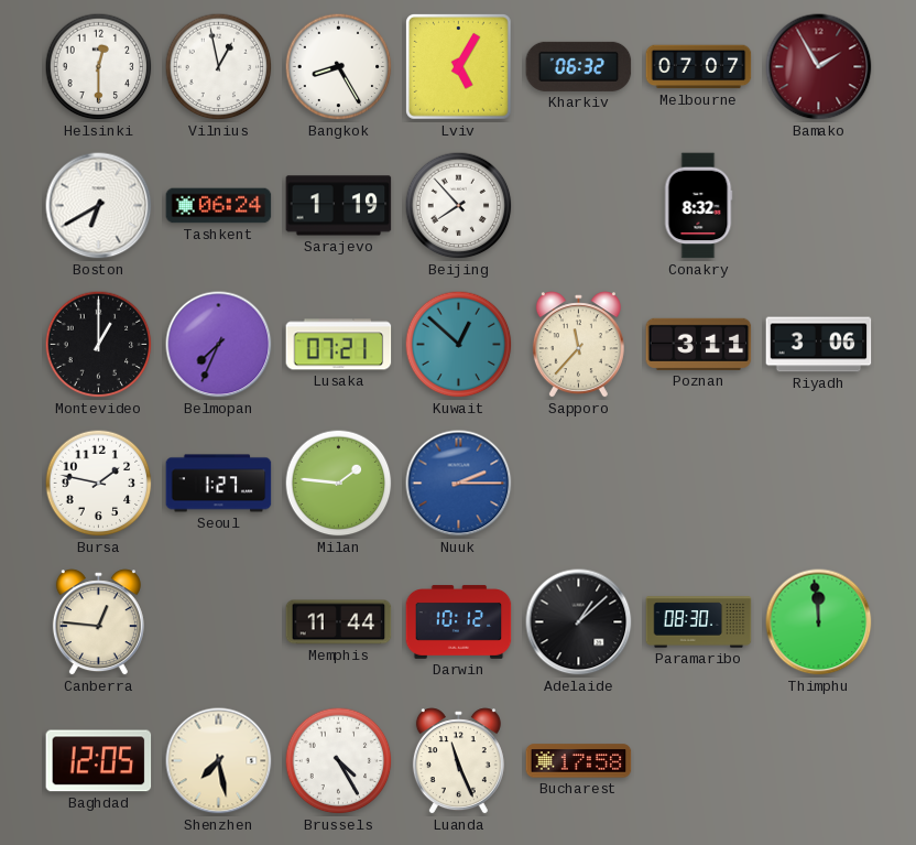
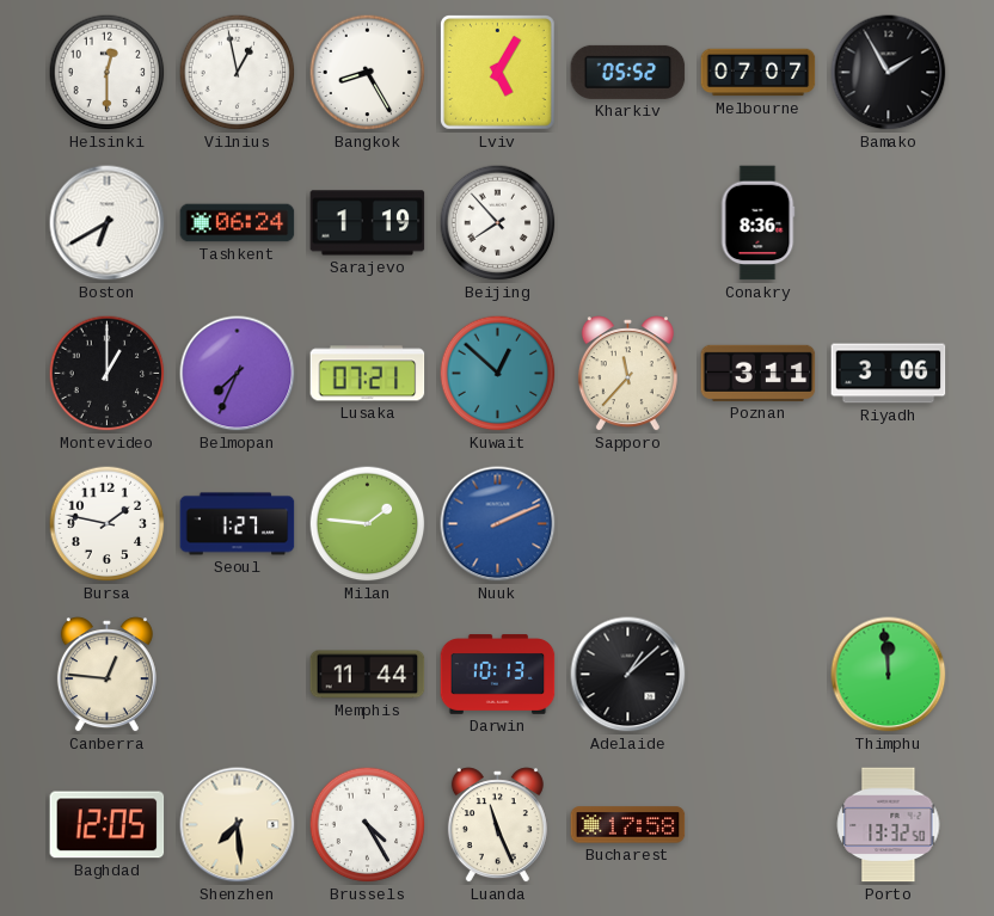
Kharkiv: 06:32 -> 05:52
Bamako dial: burgundy -> black
Conakry: 8:32 -> 8:36
Nuuk: 2:15 -> 2:11
Darwin: 10:12 -> 10:13
Paramaribo: 08:30 -> none
Shenzhen: 7:28 -> 7:29
Porto: none -> 13:32
